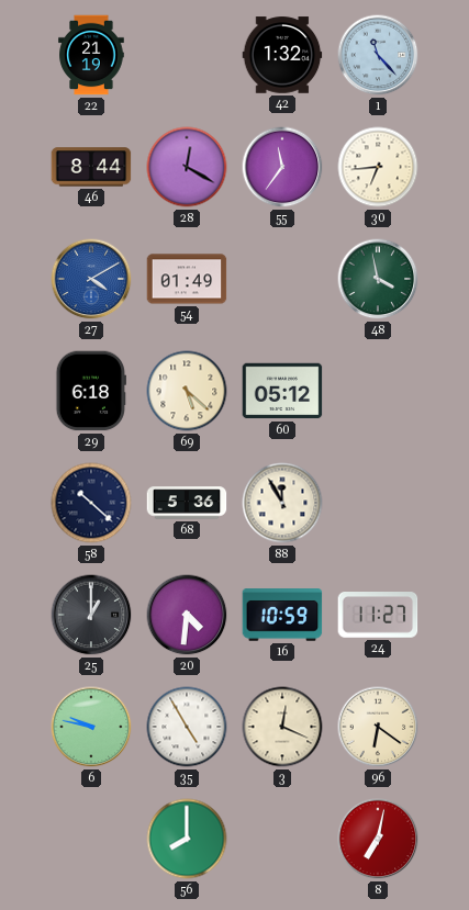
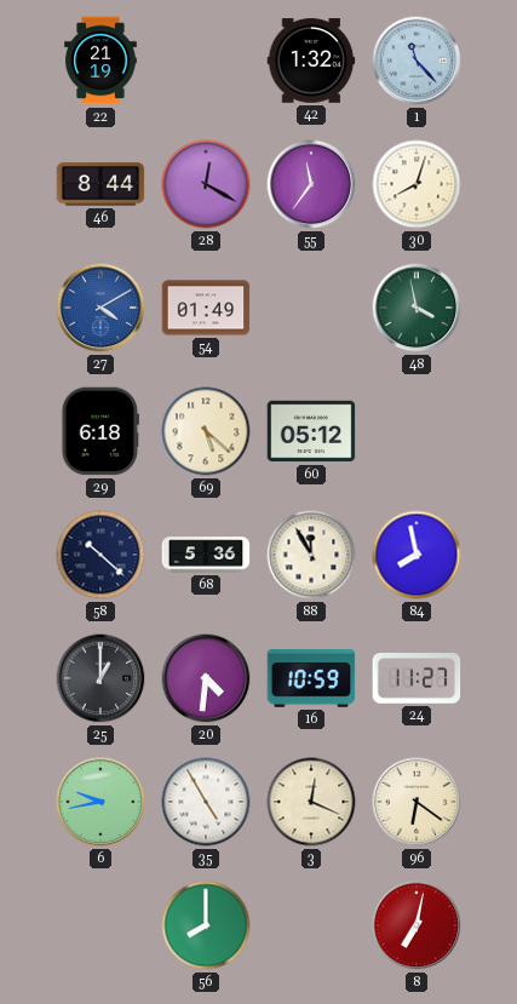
30: 6:44 -> 8:03
84: none -> 7:58
6: 9:47 -> 9:43
